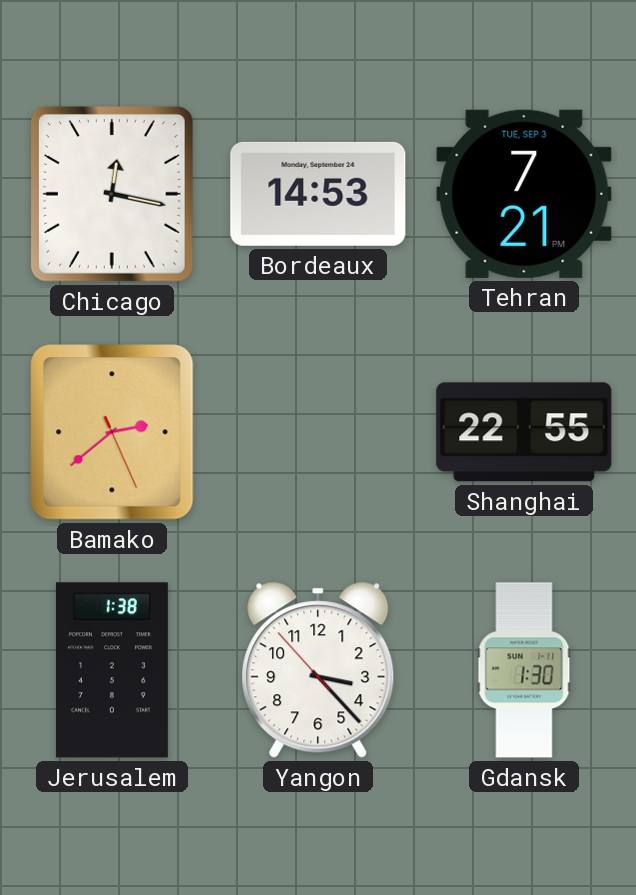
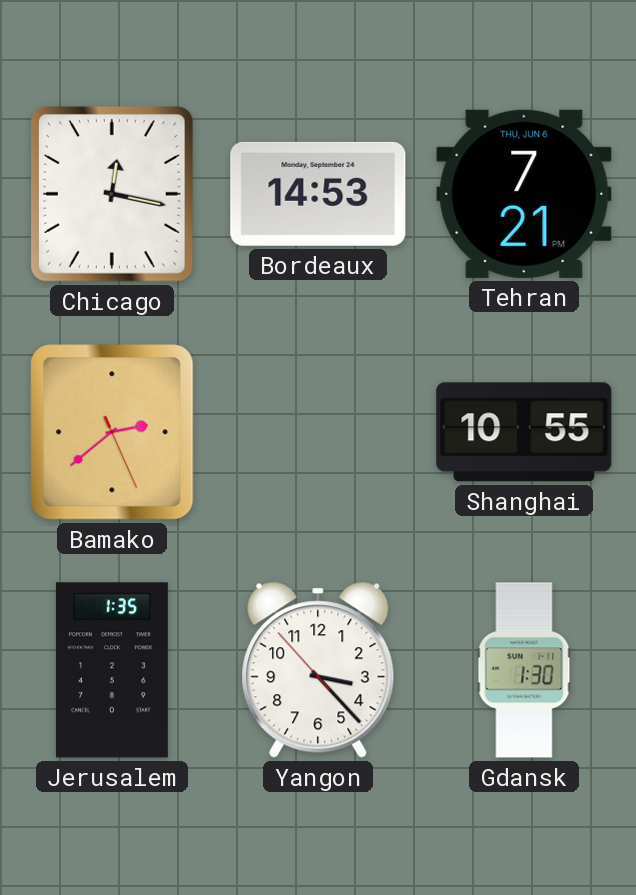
Tehran date: TUE, SEP 3 -> THU, JUN 6
Shanghai: 22:55 -> 10:55
Jerusalem: 1:38 -> 1:35
